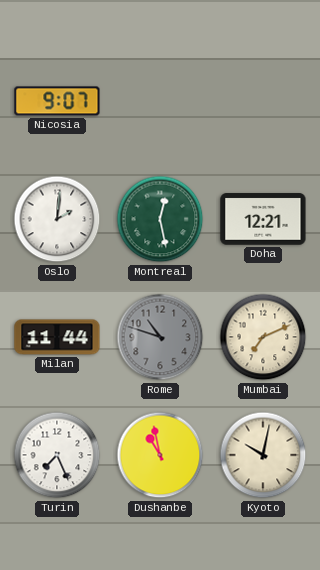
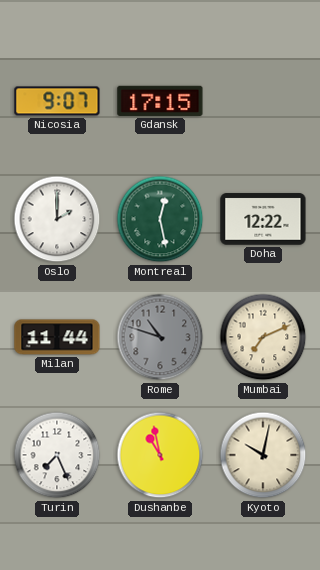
Gdansk: none -> 17:15
Oslo: 2:01 -> 2:00
Doha: 12:21 -> 12:22
